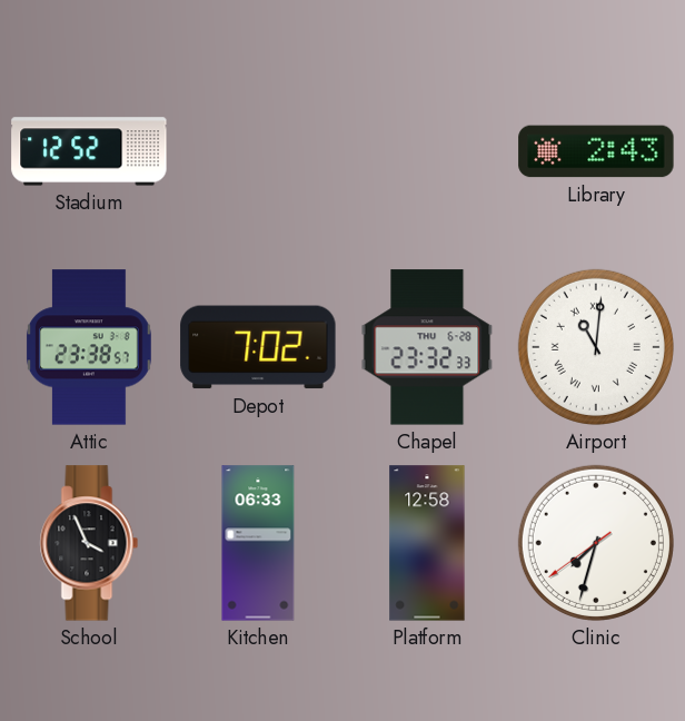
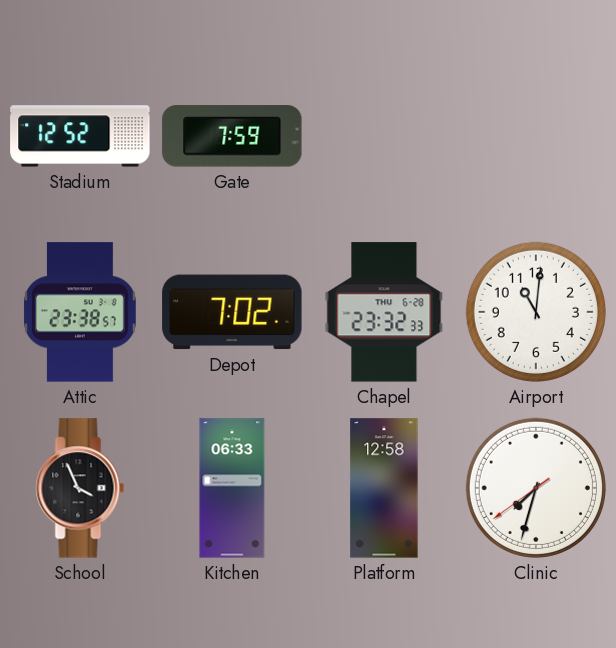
Gate: none -> 7:59
Library: 2:43 -> none
Airport numerals: Roman -> Arabic
